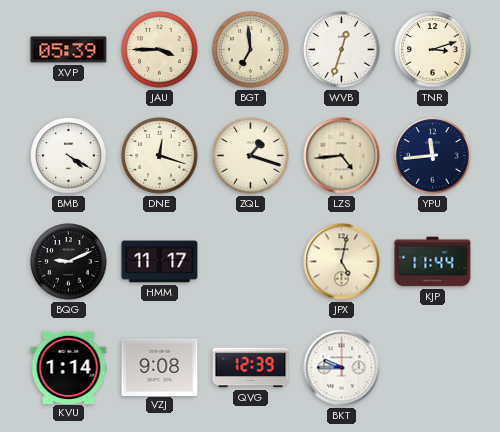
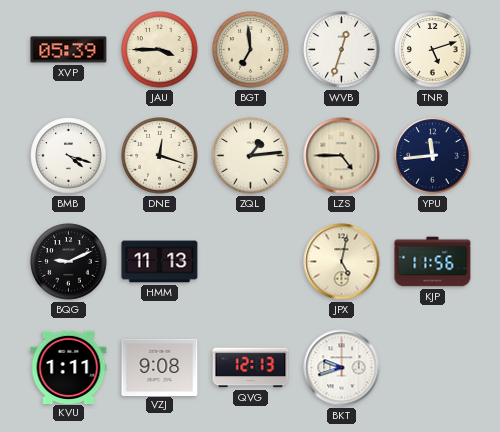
TNR: 3:12 -> 5:12
BMB: 4:20 -> 4:18
ZQL: 1:18 -> 1:14
LZS: 4:44 -> 4:45
HMM: 11:17 -> 11:13
KJP: 11:44 -> 11:56
KVU: 1:14 -> 1:11
QVG: 12:39 -> 12:13
BKT: 9:45 -> 9:42
